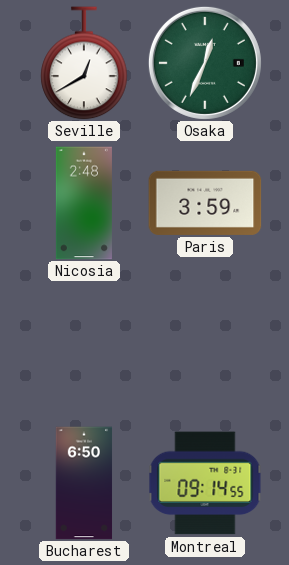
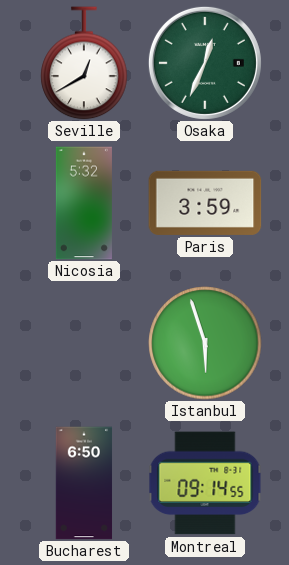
Nicosia: 2:48 -> 5:32
Istanbul: none -> 5:57
